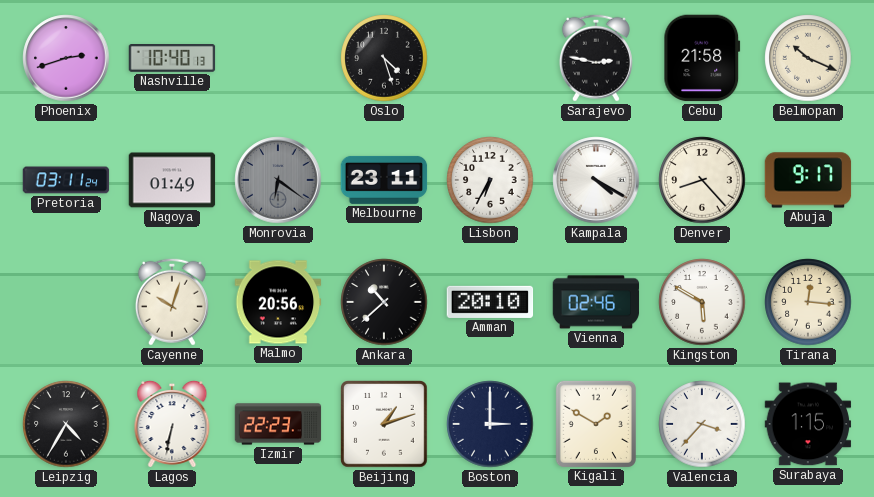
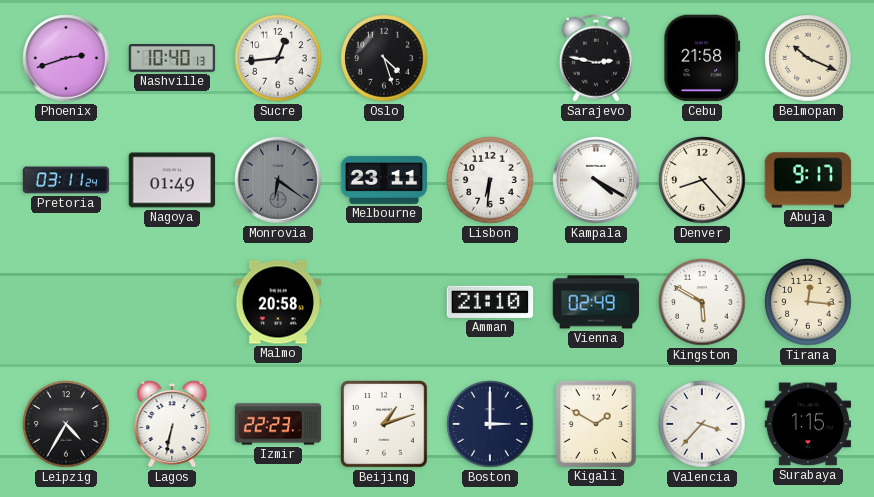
Sucre: none -> 12:44
Lisbon: 6:35 -> 6:31
Cayenne: 10:03 -> none
Malmo: 20:56 -> 20:58
Ankara: 10:38 -> none
Amman: 20:10 -> 21:10
Vienna: 02:46 -> 02:49
